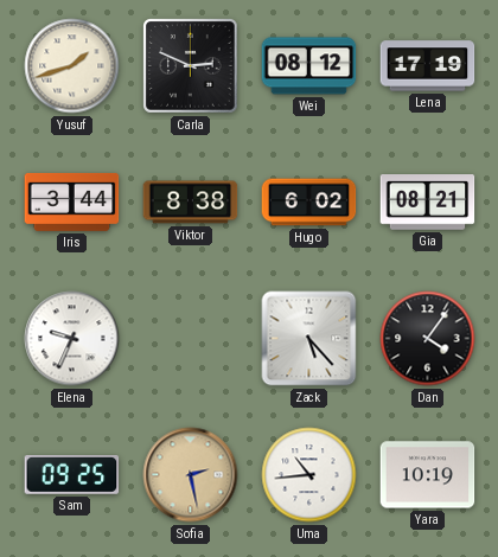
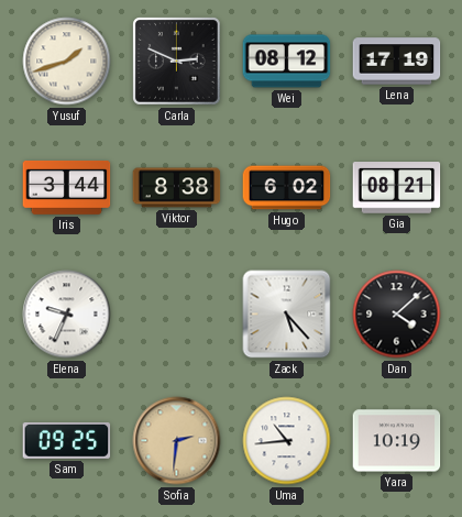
Dan: 4:06 -> 4:08
Sofia: 2:28 -> 2:31
